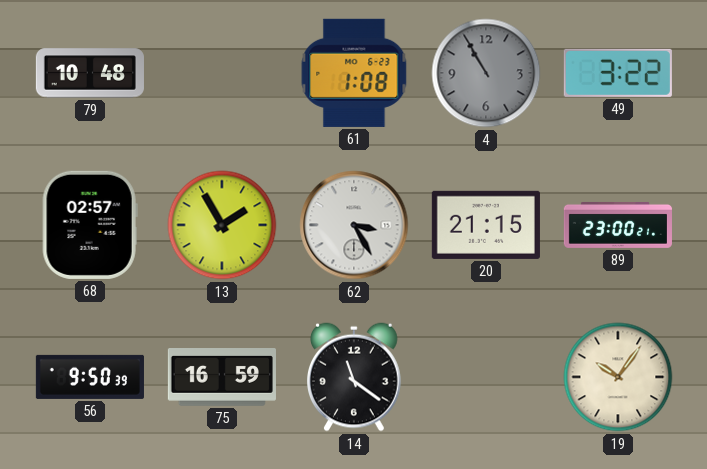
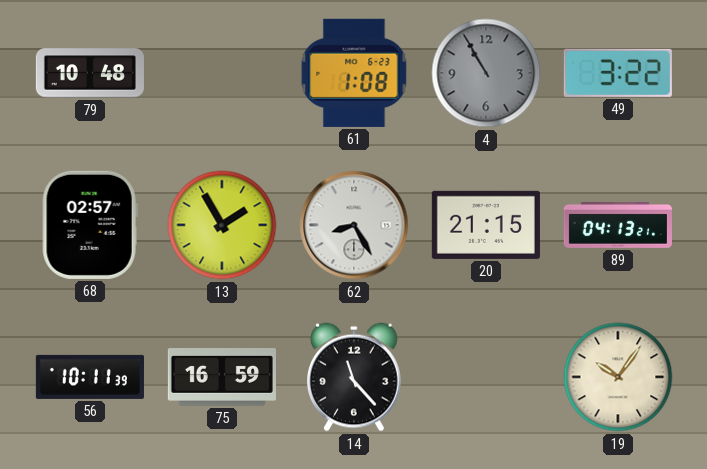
62: 3:25 -> 8:25
89: 23:00 -> 04:13
56: 9:50 -> 10:11
14: 11:21 -> 11:23
